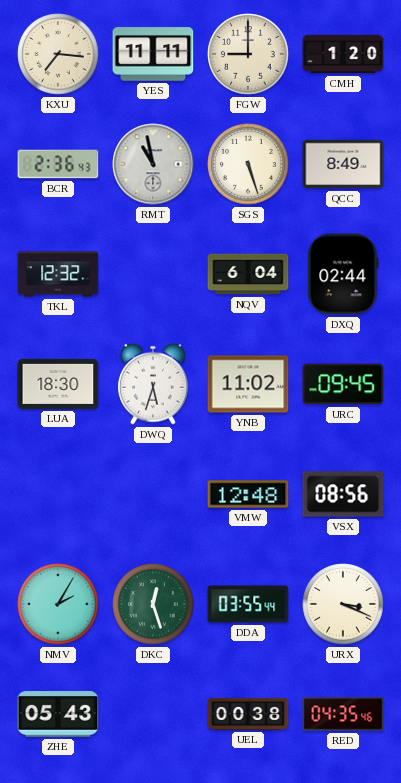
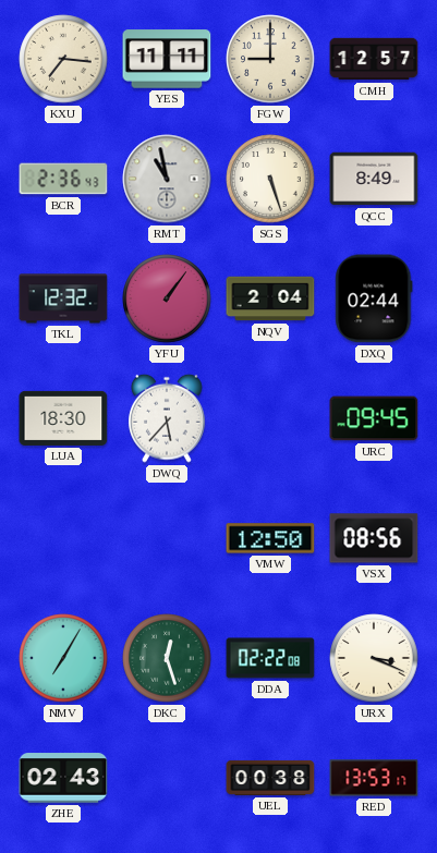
CMH: 1:20 -> 12:57
YFU: none -> 1:06
NQV: 6:04 -> 2:04
DWQ: 5:33 -> 5:37
YNB: 11:02 -> none
VMW: 12:48 -> 12:50
NMV: 2:05 -> 7:05
DDA: 03:55 -> 02:22
ZHE: 05:43 -> 02:43
RED: 04:35 -> 13:53
